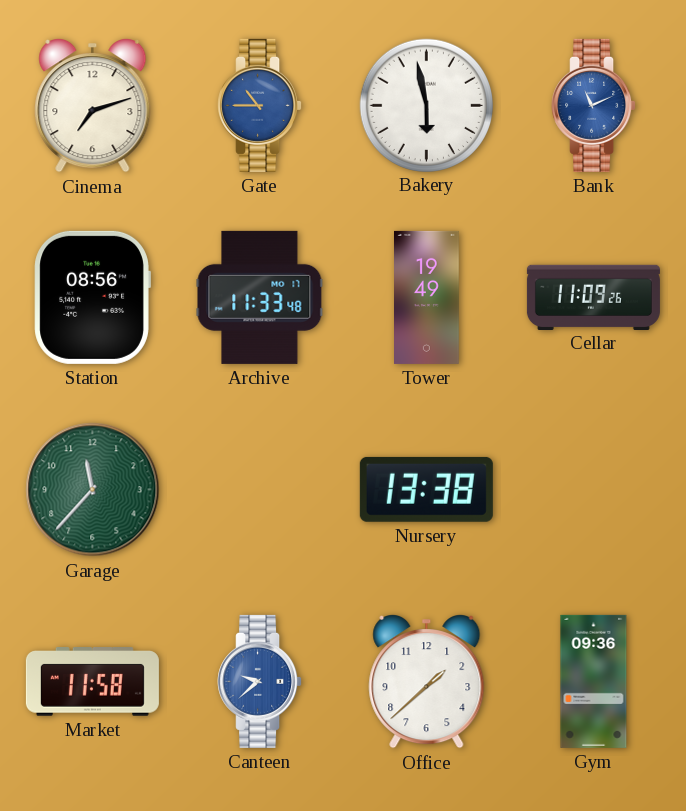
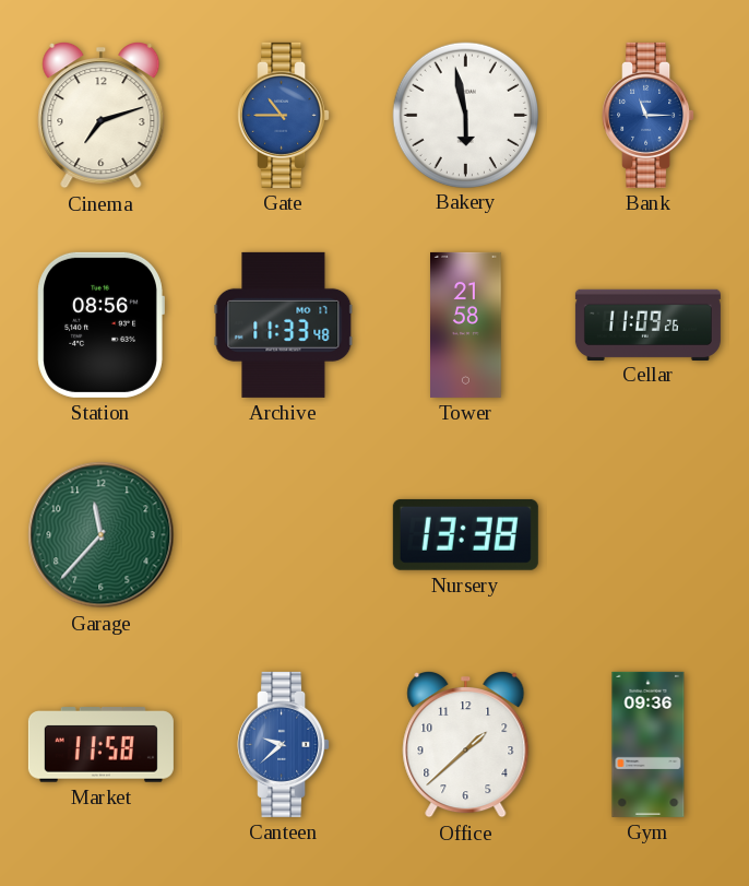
Bank: 11:11 -> 11:15
Tower: 19:49 -> 21:58
